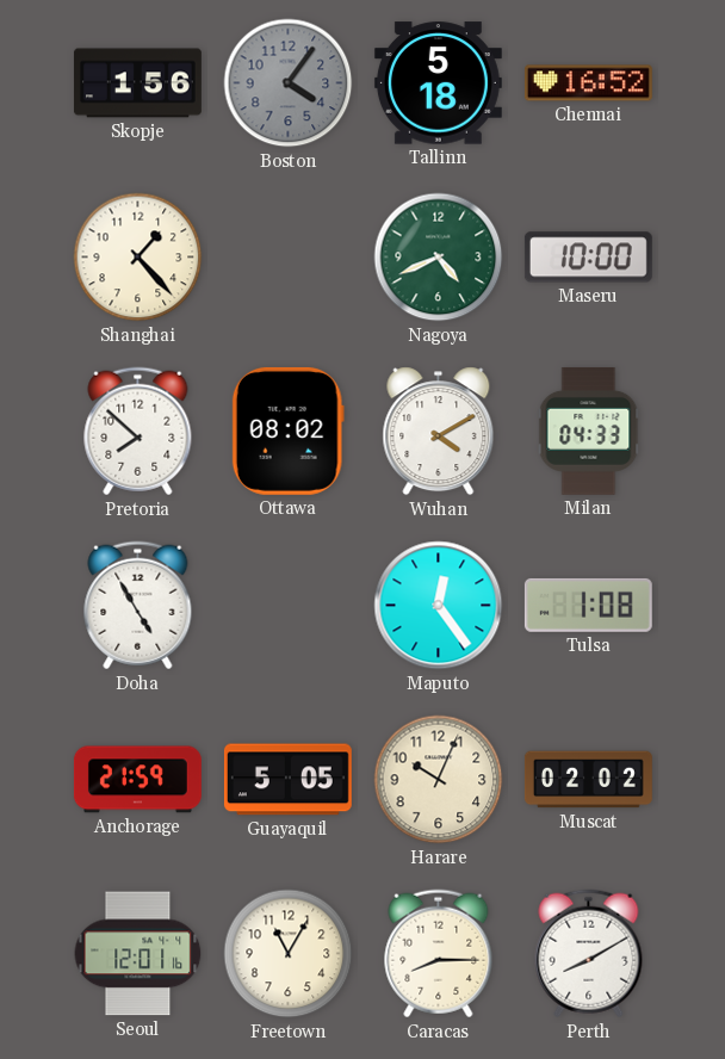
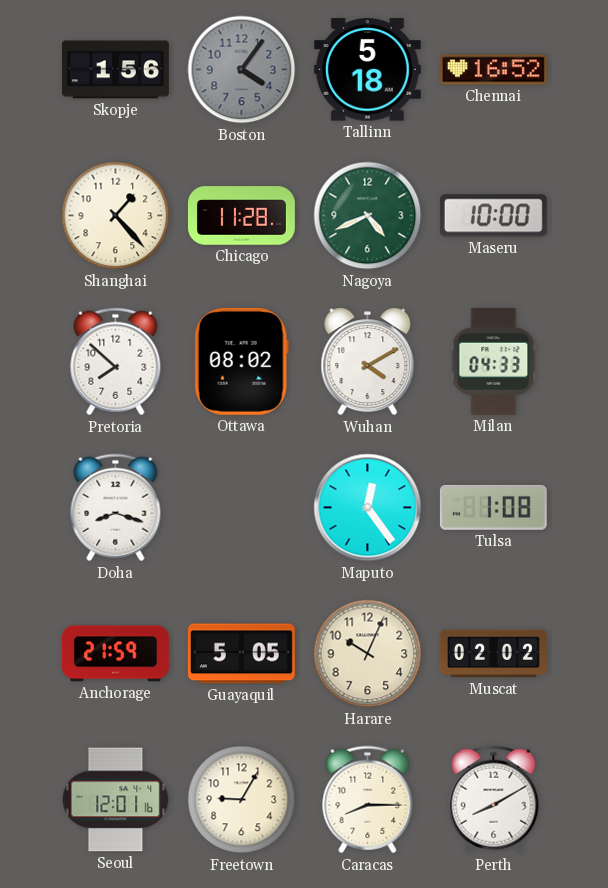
Chicago: none -> 11:28
Doha: 4:55 -> 8:18
Freetown: 11:05 -> 9:05
